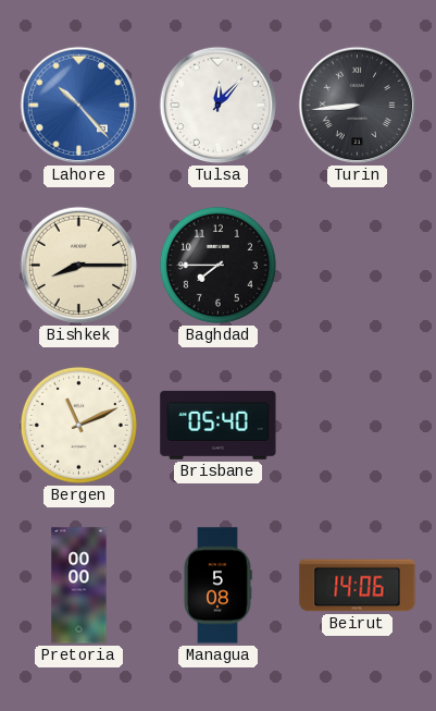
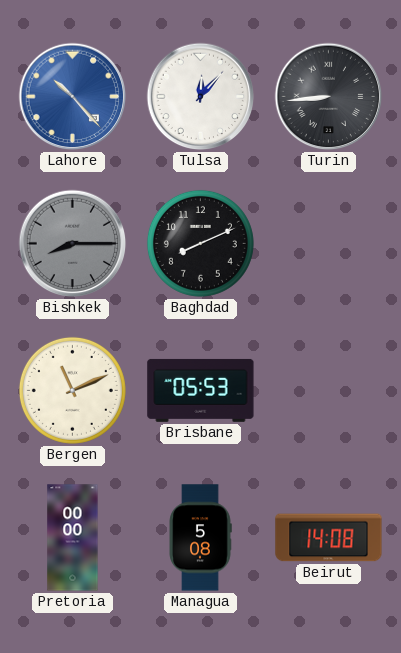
Bishkek dial: cream -> grey
Baghdad: 7:45 -> 8:11
Brisbane: 05:40 -> 05:53
Beirut: 14:06 -> 14:08
